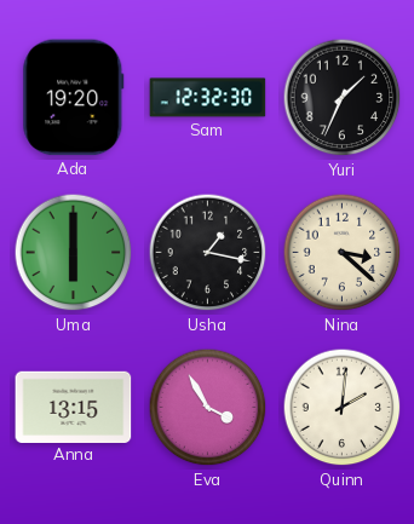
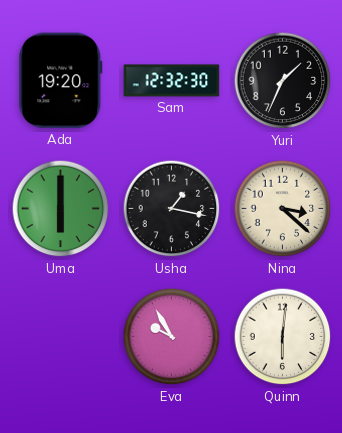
Anna: 13:15 -> none
Eva: 3:55 -> 9:55
Quinn: 2:01 -> 6:01
